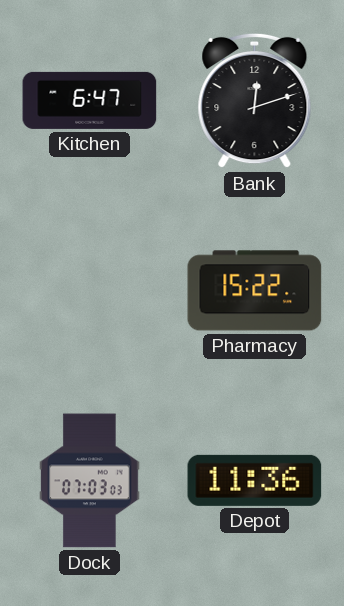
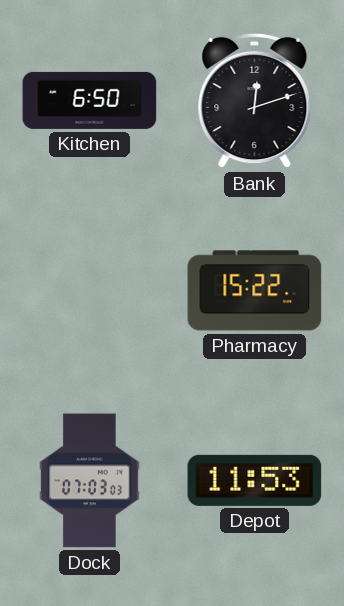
Kitchen: 6:47 -> 6:50
Depot: 11:36 -> 11:53
